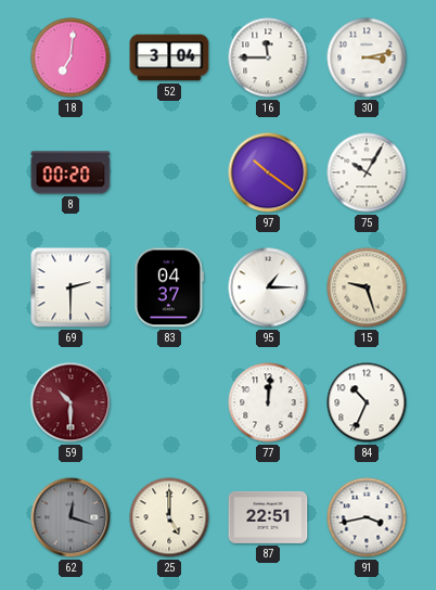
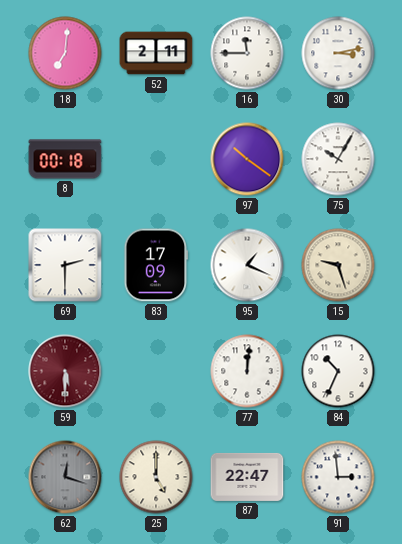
52: 3:04 -> 2:11
8: 00:20 -> 00:18
83: 04:37 -> 17:09
95: 1:15 -> 1:19
59: 10:30 -> 5:30
87: 22:51 -> 22:47
91: 3:43 -> 2:59
